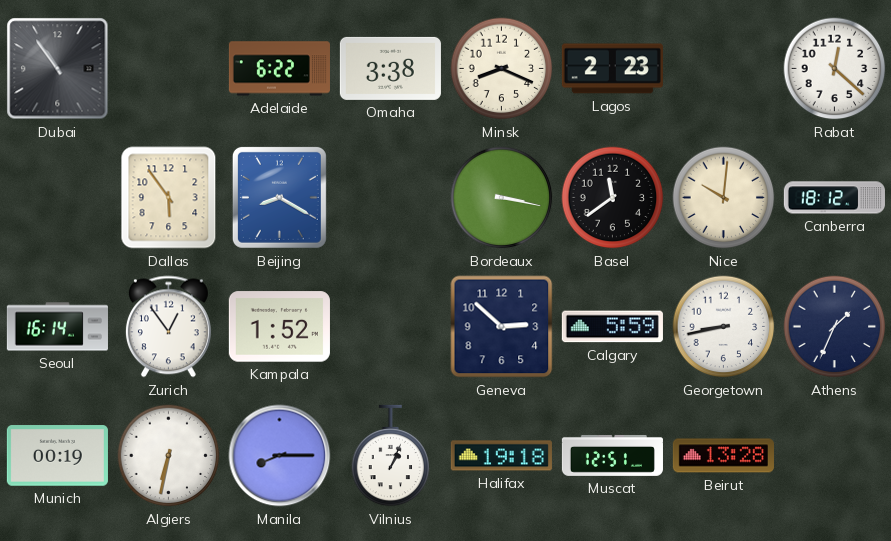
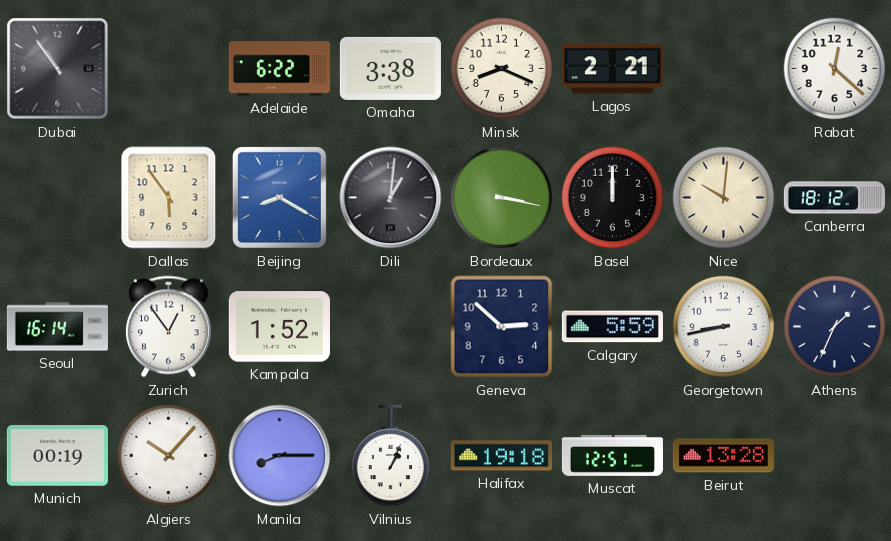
Lagos: 2:23 -> 2:21
Dili: none -> 1:01
Basel: 11:39 -> 12:00
Algiers: 6:32 -> 10:07
